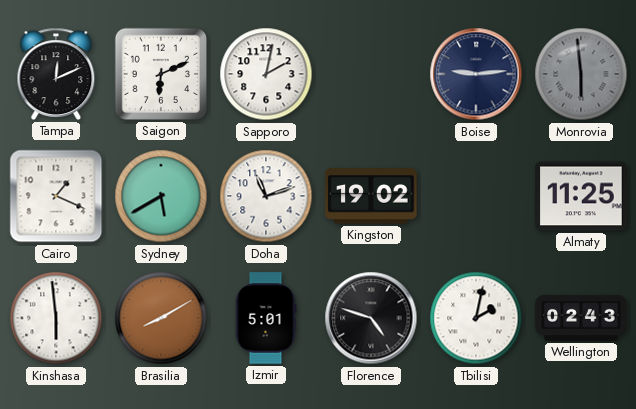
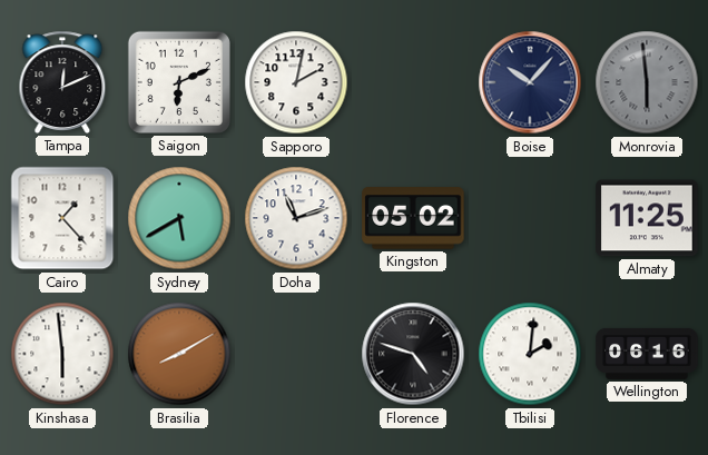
Boise: 9:14 -> 10:07
Cairo: 1:19 -> 1:23
Kingston: 19:02 -> 05:02
Izmir: 5:01 -> none
Tbilisi: 2:02 -> 2:01
Wellington: 02:43 -> 06:16
